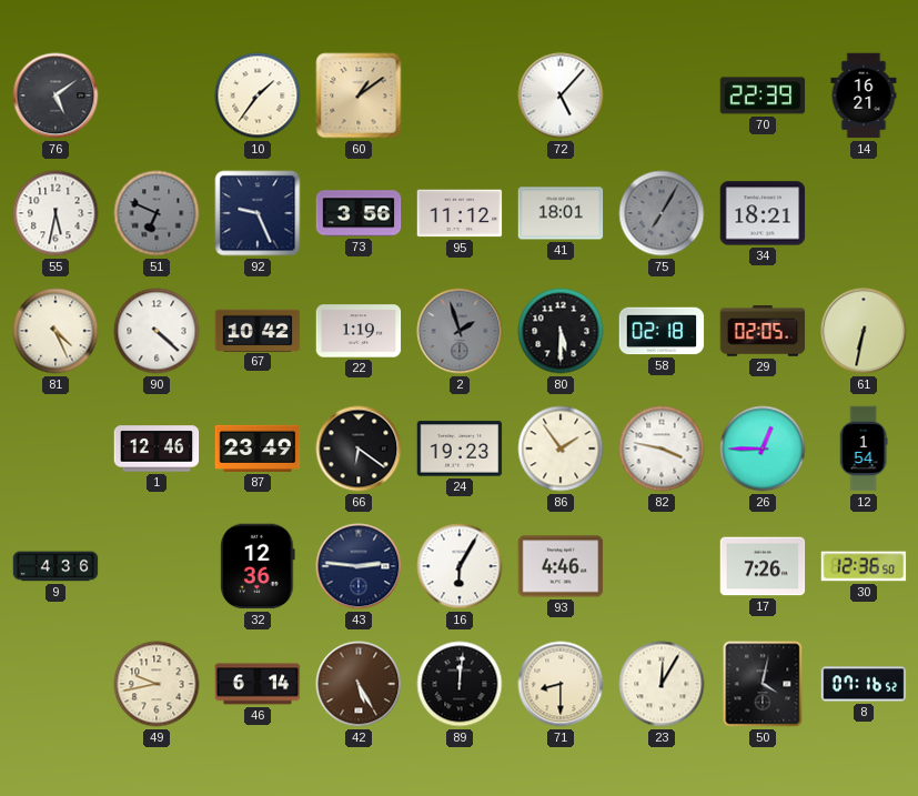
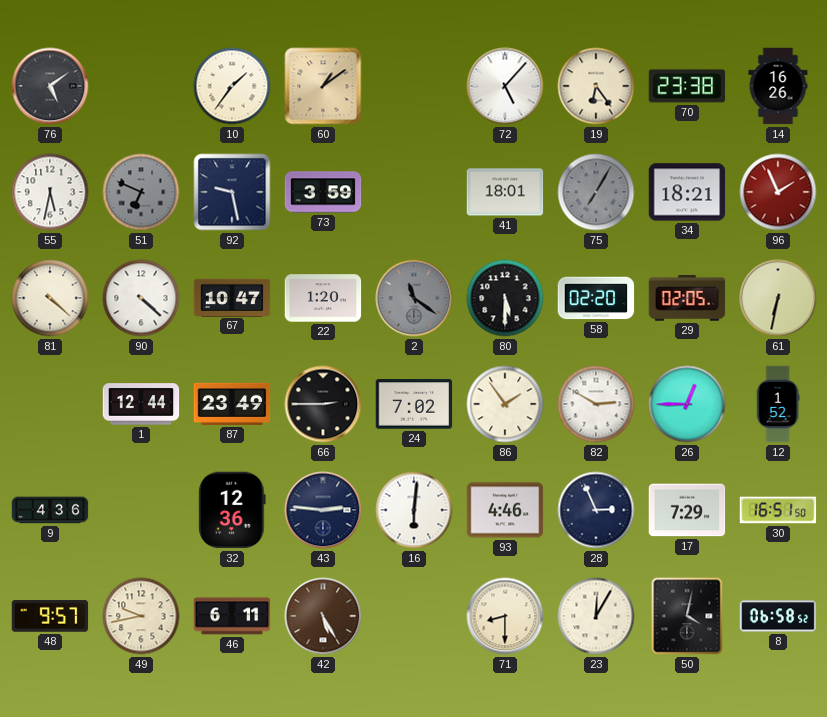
19: none -> 6:24
70: 22:39 -> 23:38
14: 16:21 -> 16:26
92: 9:26 -> 9:28
73: 3:56 -> 3:59
95: 11:12 -> none
96: none -> 1:56
81: 4:26 -> 4:22
67: 10:42 -> 10:47
22: 1:19 -> 1:20
2: 1:57 -> 11:21
58: 02:18 -> 02:20
1: 12:46 -> 12:44
66: 6:21 -> 2:45
24: 19:23 -> 7:02
82: 3:47 -> 2:50
12: 1:54 -> 1:52
16: 6:05 -> 6:01
28: none -> 2:56
17: 7:26 -> 7:29
30: 12:36 -> 16:51
48: none -> 9:57
46: 6:14 -> 6:11
89: 12:01 -> none
8: 07:16 -> 06:58
